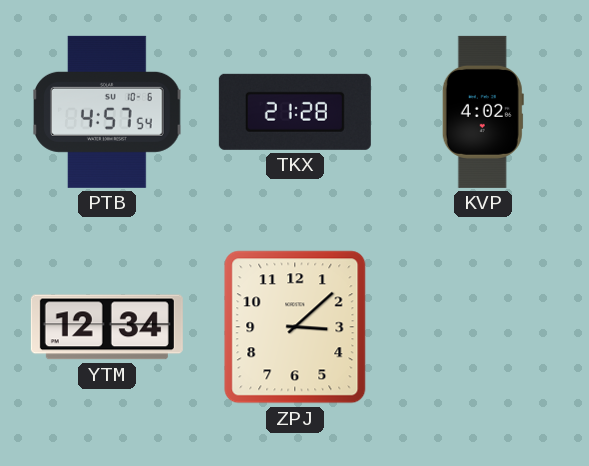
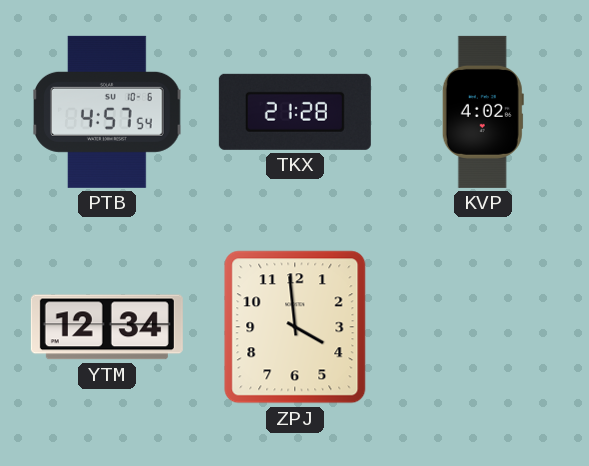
ZPJ: 3:08 -> 3:59
